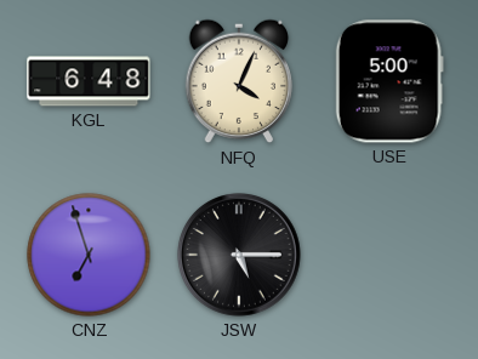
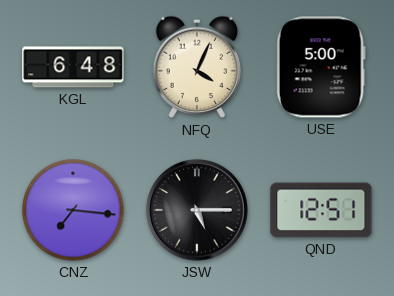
CNZ: 6:57 -> 7:16
QND: none -> 12:51
